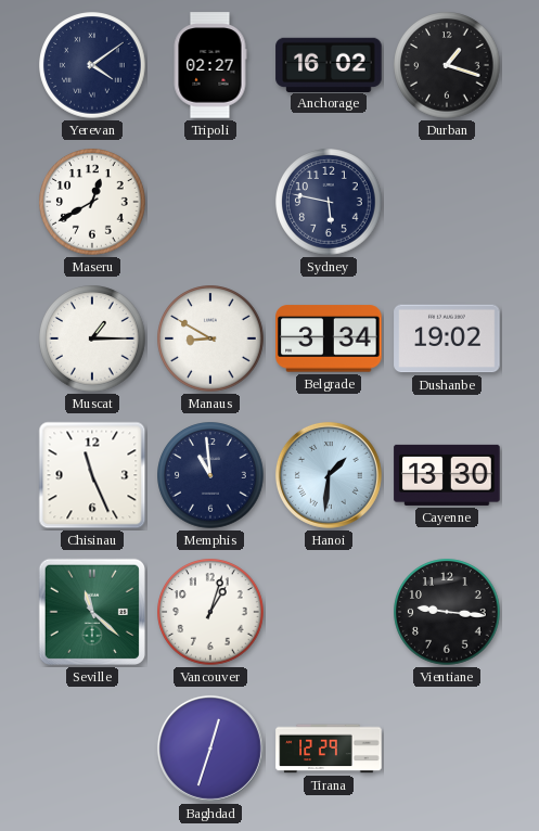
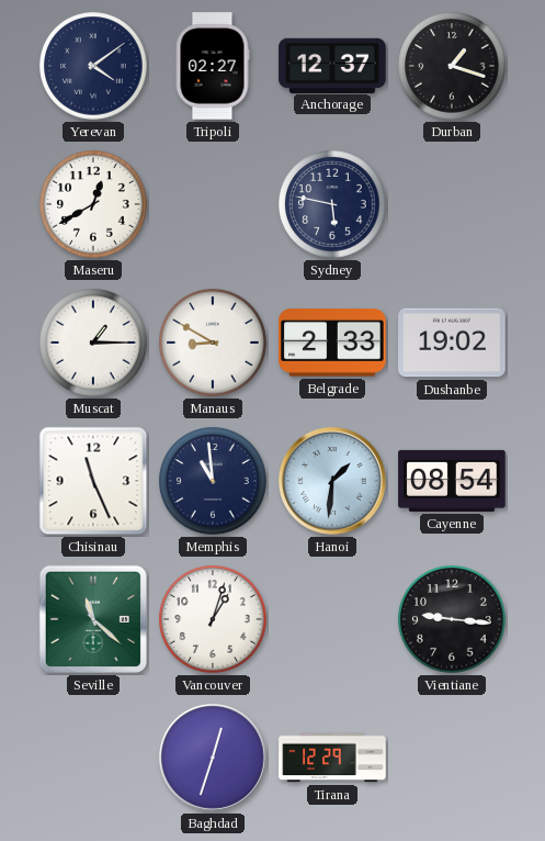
Anchorage: 16:02 -> 12:37
Belgrade: 3:34 -> 2:33
Cayenne: 13:30 -> 08:54
